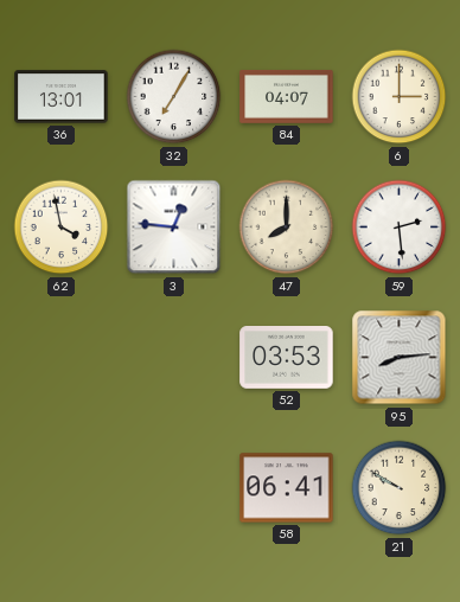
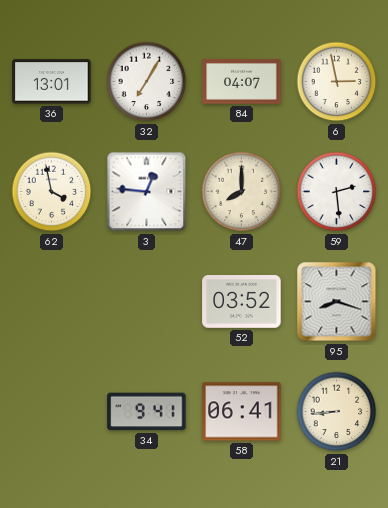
6: 3:00 -> 2:58
52: 03:53 -> 03:52
95: 8:14 -> 8:18
34: none -> 9:41
21: 9:50 -> 8:44
